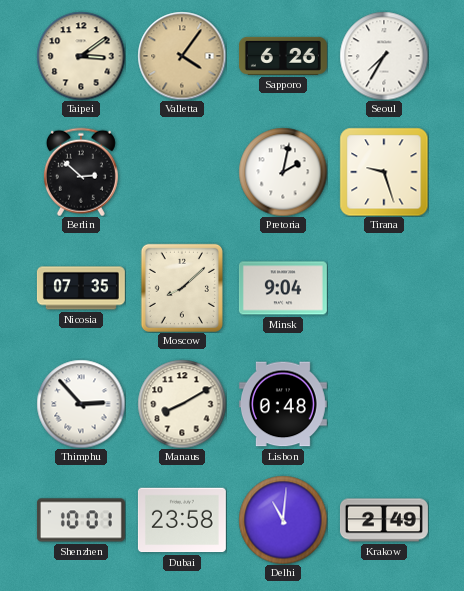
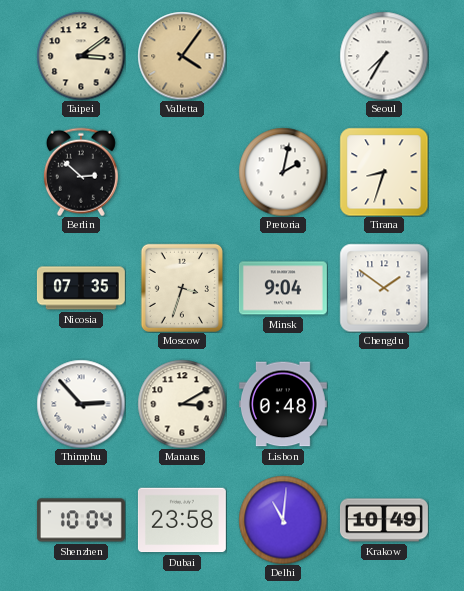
Sapporo: 6:26 -> none
Tirana: 9:27 -> 8:33
Moscow: 8:08 -> 3:33
Chengdu: none -> 1:51
Manaus: 8:10 -> 3:10
Shenzhen: 10:01 -> 10:04
Krakow: 2:49 -> 10:49
